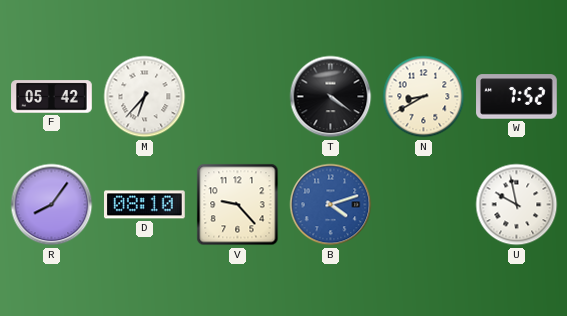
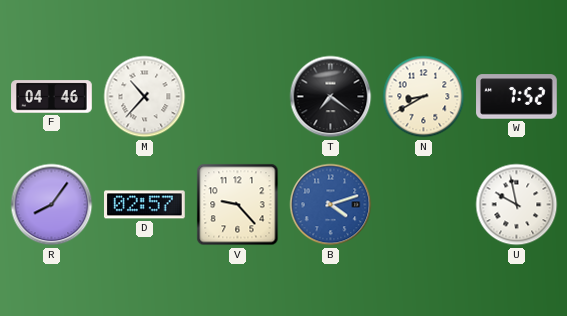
F: 05:42 -> 04:46
M: 6:37 -> 10:37
T: 4:21 -> 7:21
D: 08:10 -> 02:57
